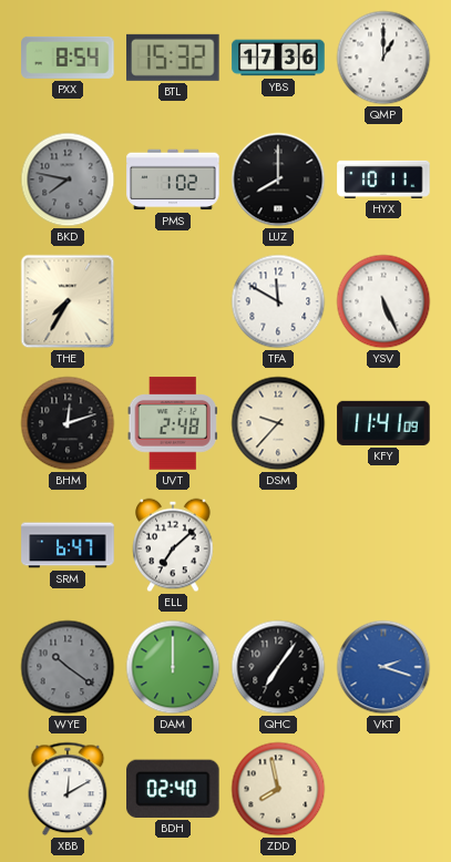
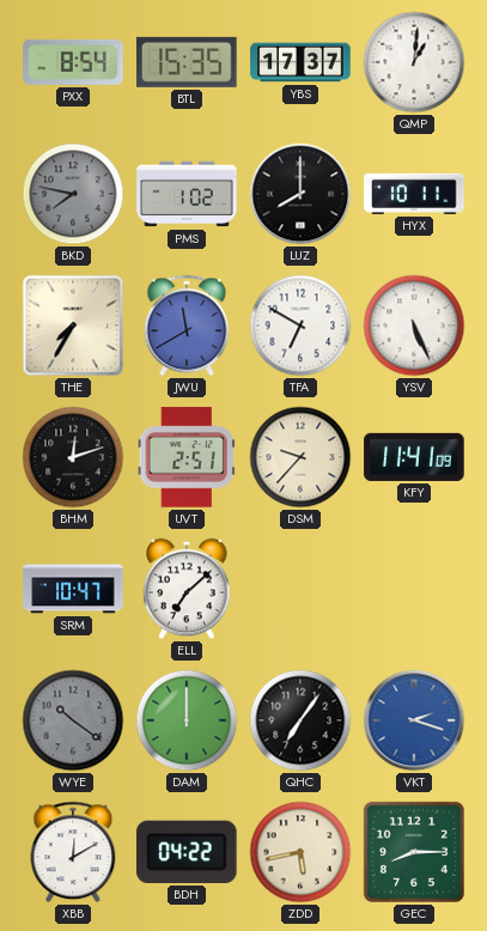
BTL: 15:32 -> 15:35
YBS: 17:36 -> 17:37
QMP: 1:00 -> 1:01
JWU: none -> 11:40
TFA: 11:50 -> 6:50
UVT: 2:48 -> 2:51
SRM: 6:47 -> 10:47
BDH: 02:40 -> 04:22
ZDD: 7:58 -> 5:43
GEC: none -> 8:15
